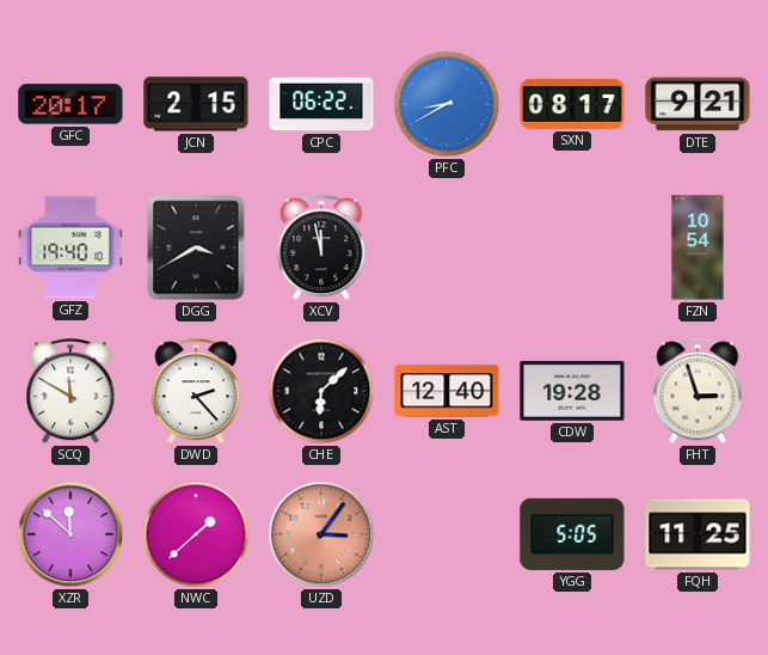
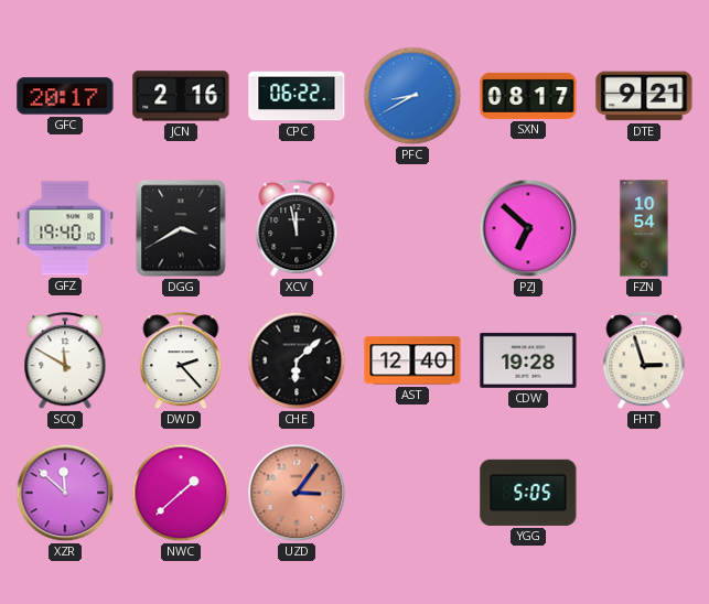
JCN: 2:15 -> 2:16
PZJ: none -> 6:52
FQH: 11:25 -> none
